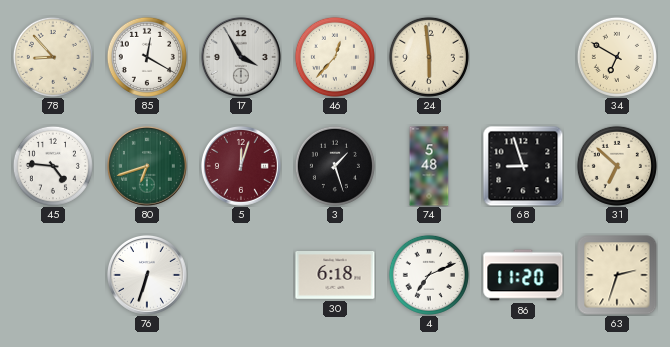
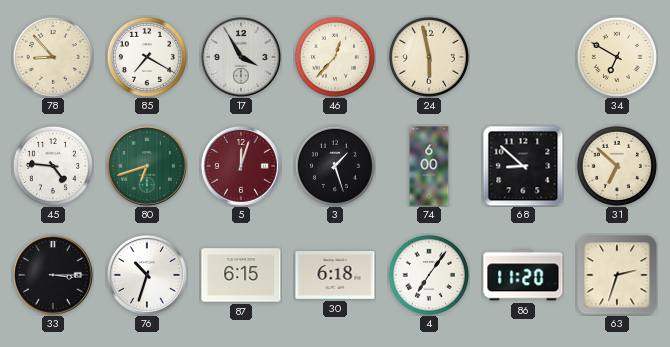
85: 12:20 -> 7:20
24: 5:59 -> 5:58
74: 5:48 -> 6:00
68: 8:57 -> 8:52
33: none -> 3:15
76: 6:33 -> 10:33
87: none -> 6:15
4: 7:11 -> 7:06
